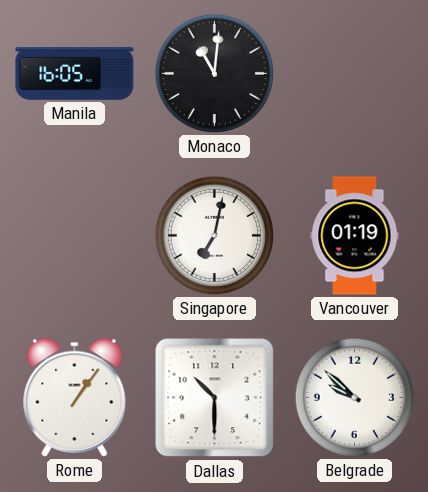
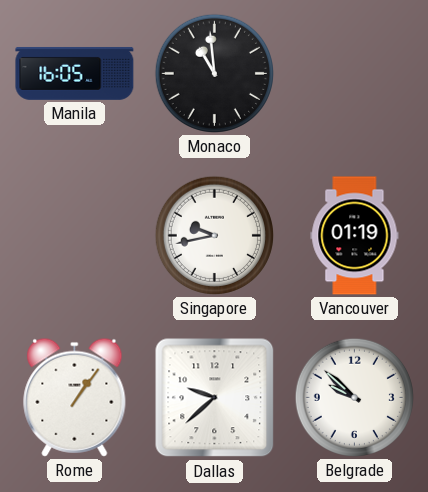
Monaco: 11:01 -> 10:59
Singapore: 7:02 -> 9:43
Dallas: 10:30 -> 9:38
